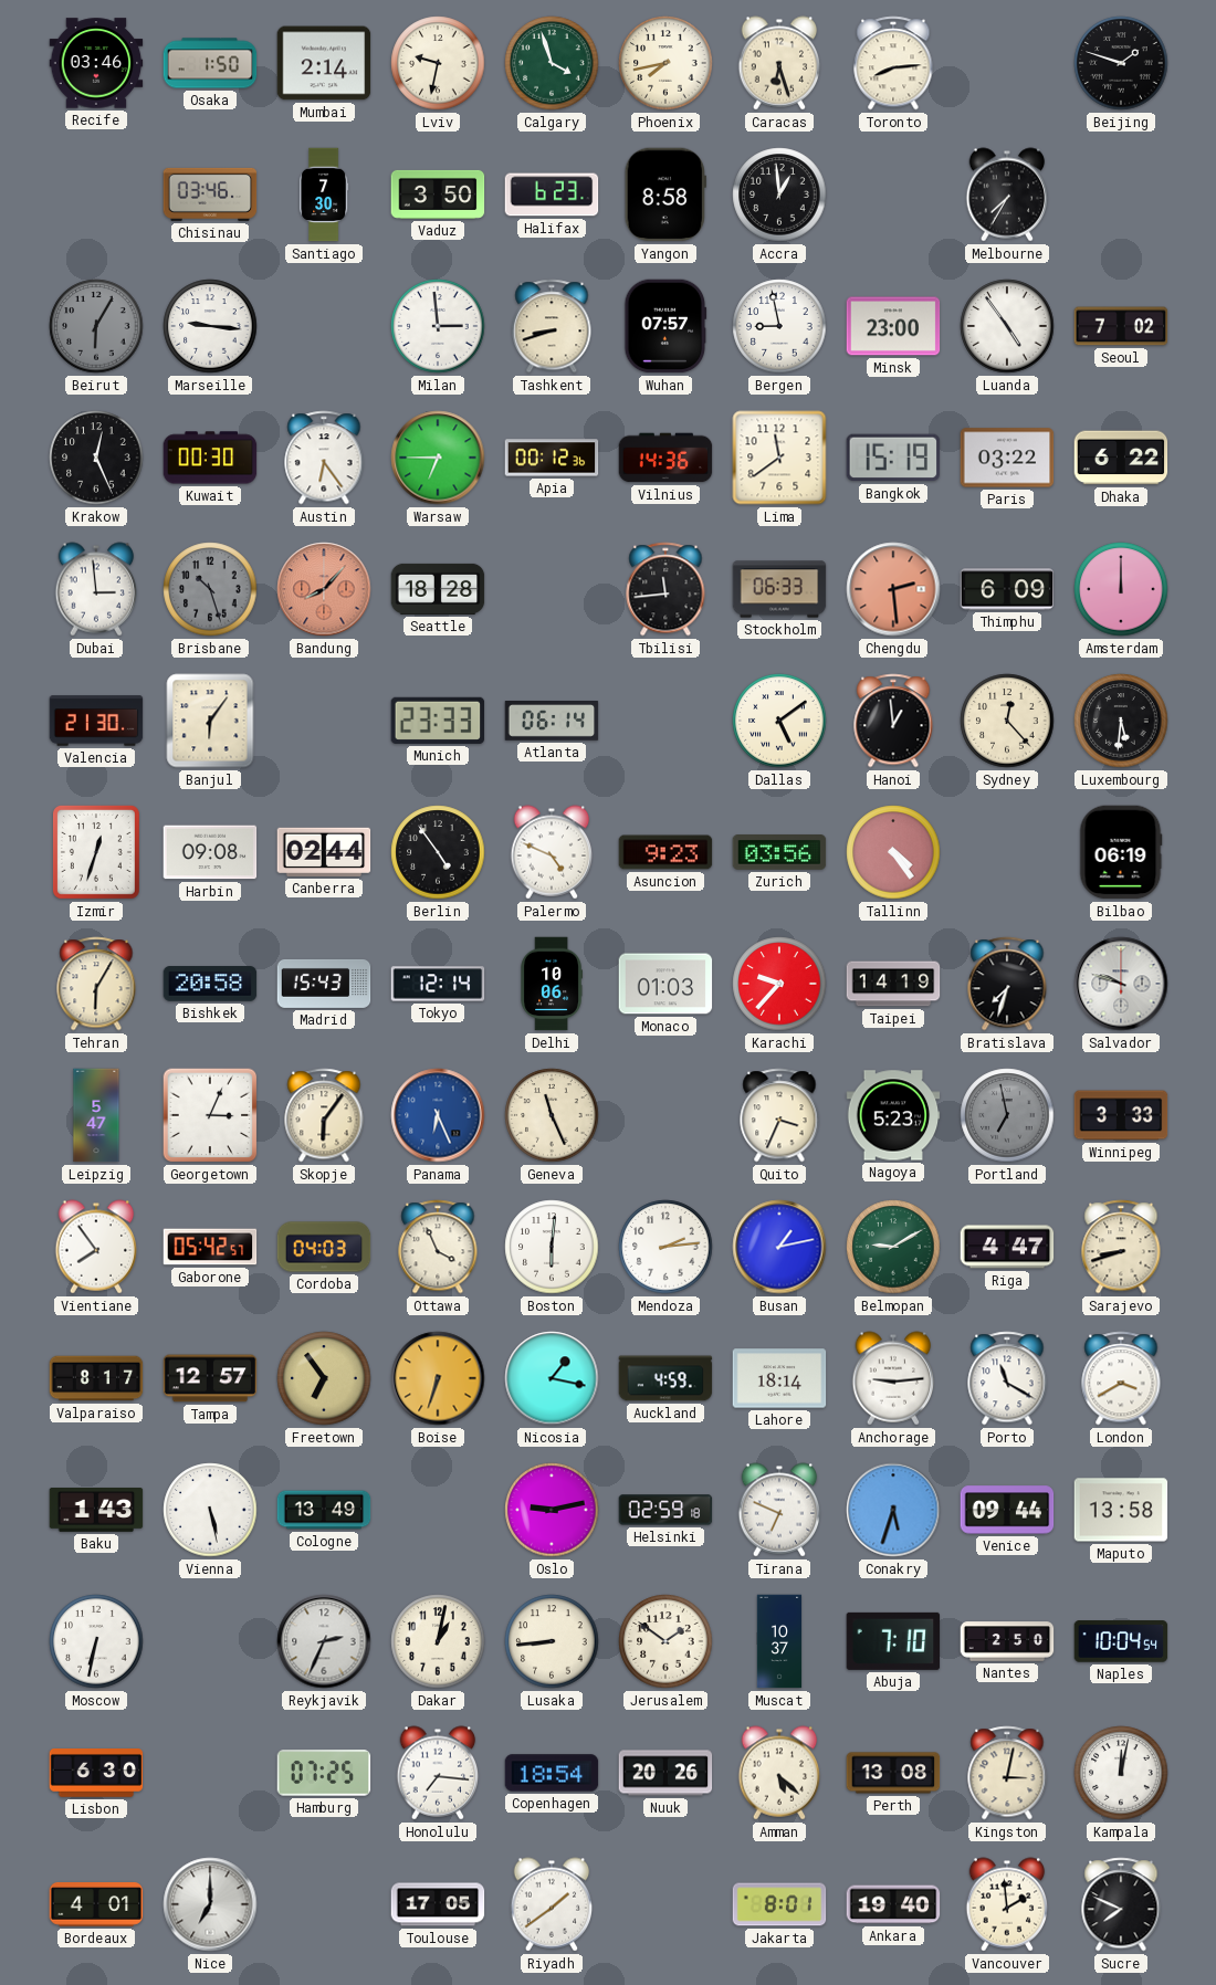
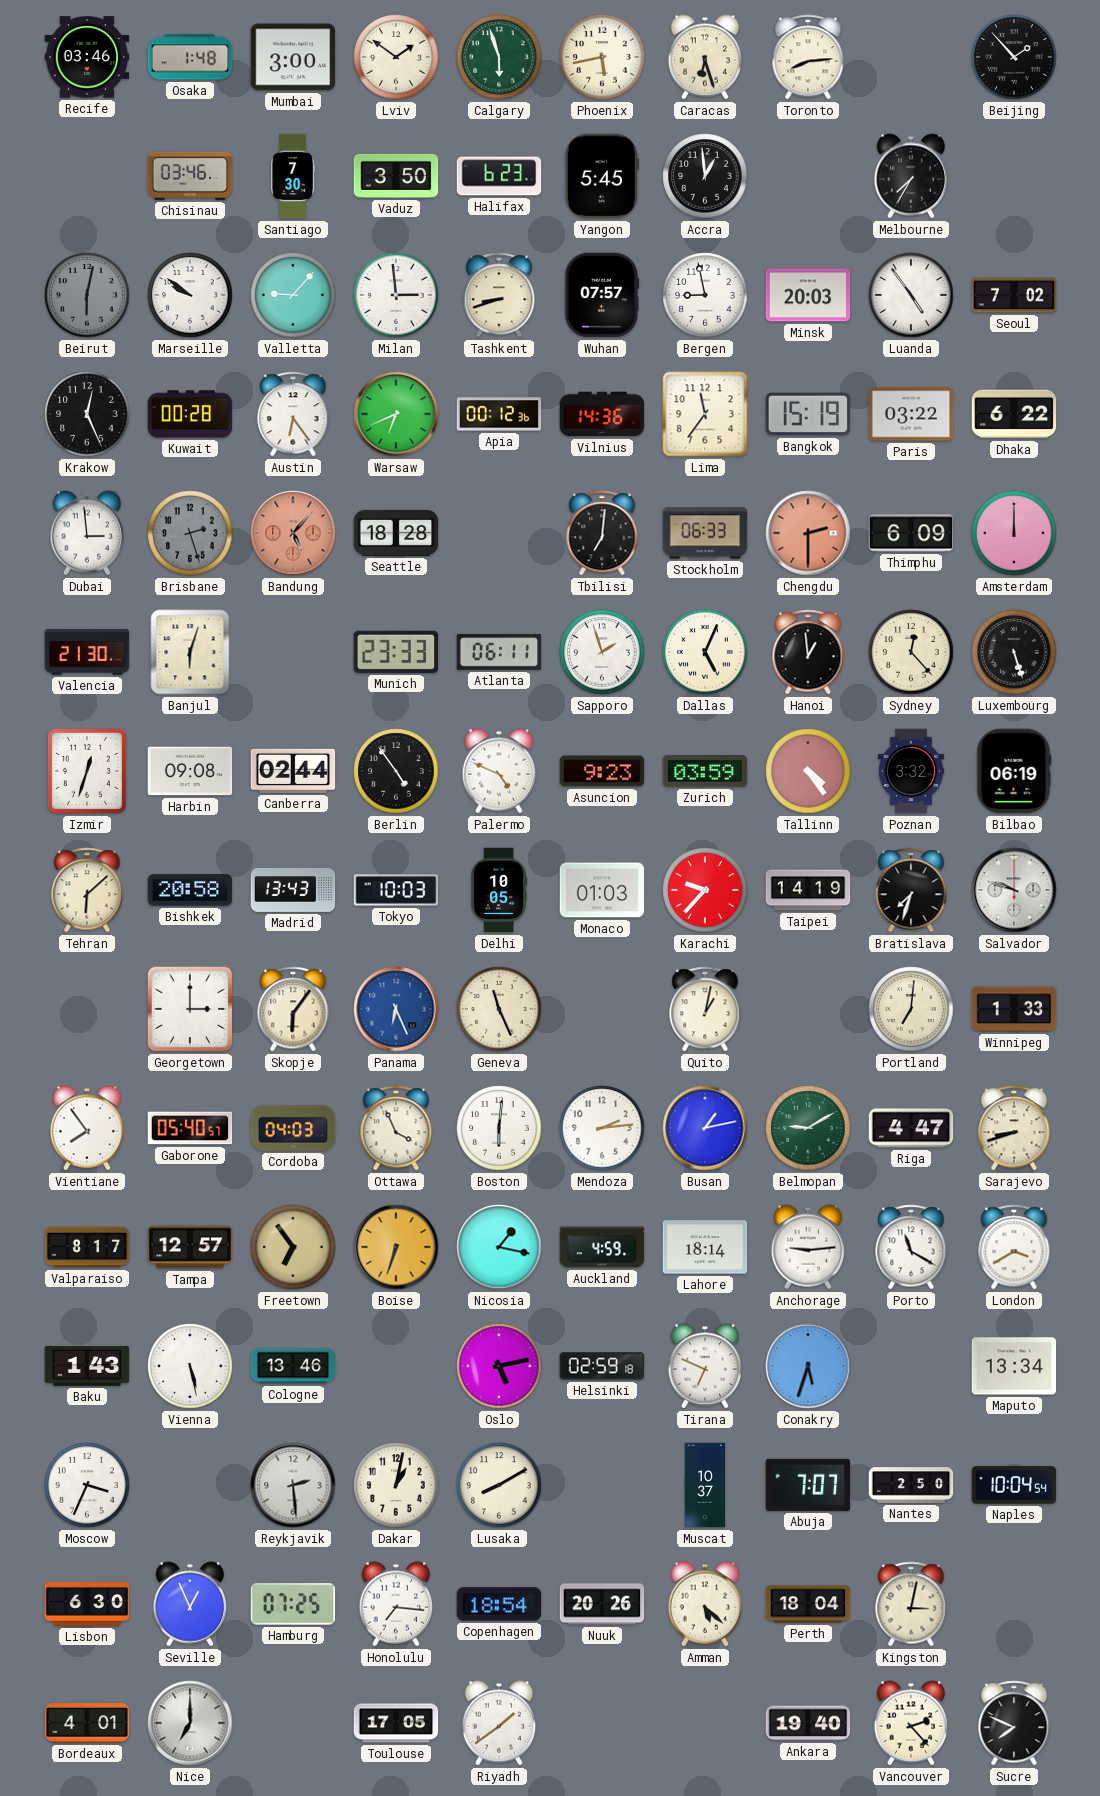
Osaka: 1:50 -> 1:48
Mumbai: 2:14 -> 3:00
Lviv: 9:32 -> 1:51
Calgary: 3:57 -> 5:57
Phoenix: 7:43 -> 5:43
Beijing: 1:48 -> 1:53
Yangon: 8:58 -> 5:45
Beirut: 6:05 -> 6:02
Marseille: 9:16 -> 9:51
Valletta: none -> 9:07
Minsk: 23:00 -> 20:03
Kuwait: 00:30 -> 00:28
Warsaw: 6:45 -> 6:41
Lima: 11:39 -> 11:36
Brisbane: 10:27 -> 2:27
Bandung: 8:07 -> 5:07
Tbilisi: 11:44 -> 7:01
Chengdu: 2:29 -> 2:30
Banjul: 6:06 -> 6:03
Atlanta: 06:14 -> 06:11
Sapporo: none -> 1:57
Dallas: 5:09 -> 5:04
Luxembourg: 5:31 -> 5:27
Zurich: 03:56 -> 03:59
Poznan: none -> 3:32
Tehran: 6:05 -> 6:08
Madrid: 15:43 -> 13:43
Tokyo: 12:14 -> 10:03
Delhi: 10:06 -> 10:05
Leipzig: 5:47 -> none
Georgetown: 3:04 -> 3:00
Quito: 3:34 -> 1:02
Nagoya: 5:23 -> none
Portland: 6:58 -> 7:01
Portland dial: grey -> cream
Winnipeg: 3:33 -> 1:33
Gaborone: 05:42 -> 05:40
Cologne: 13:49 -> 13:46
Oslo: 9:13 -> 5:13
Venice: 09:44 -> none
Maputo: 13:58 -> 13:34
Moscow: 6:32 -> 3:34
Reykjavik: 2:34 -> 2:29
Lusaka: 8:44 -> 8:10
Jerusalem: 1:51 -> none
Abuja: 7:10 -> 7:07
Seville: none -> 12:56
Perth: 13:08 -> 18:04
Kampala: 12:02 -> none
Jakarta: 8:01 -> none
Vancouver: 1:59 -> 2:23
